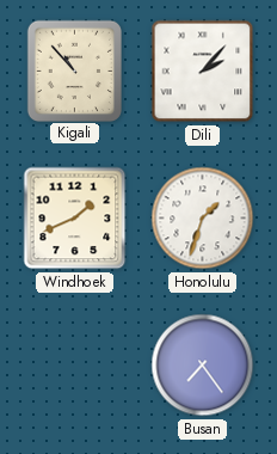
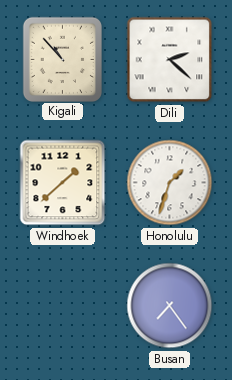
Dili: 2:07 -> 2:22
Windhoek: 1:41 -> 1:38
